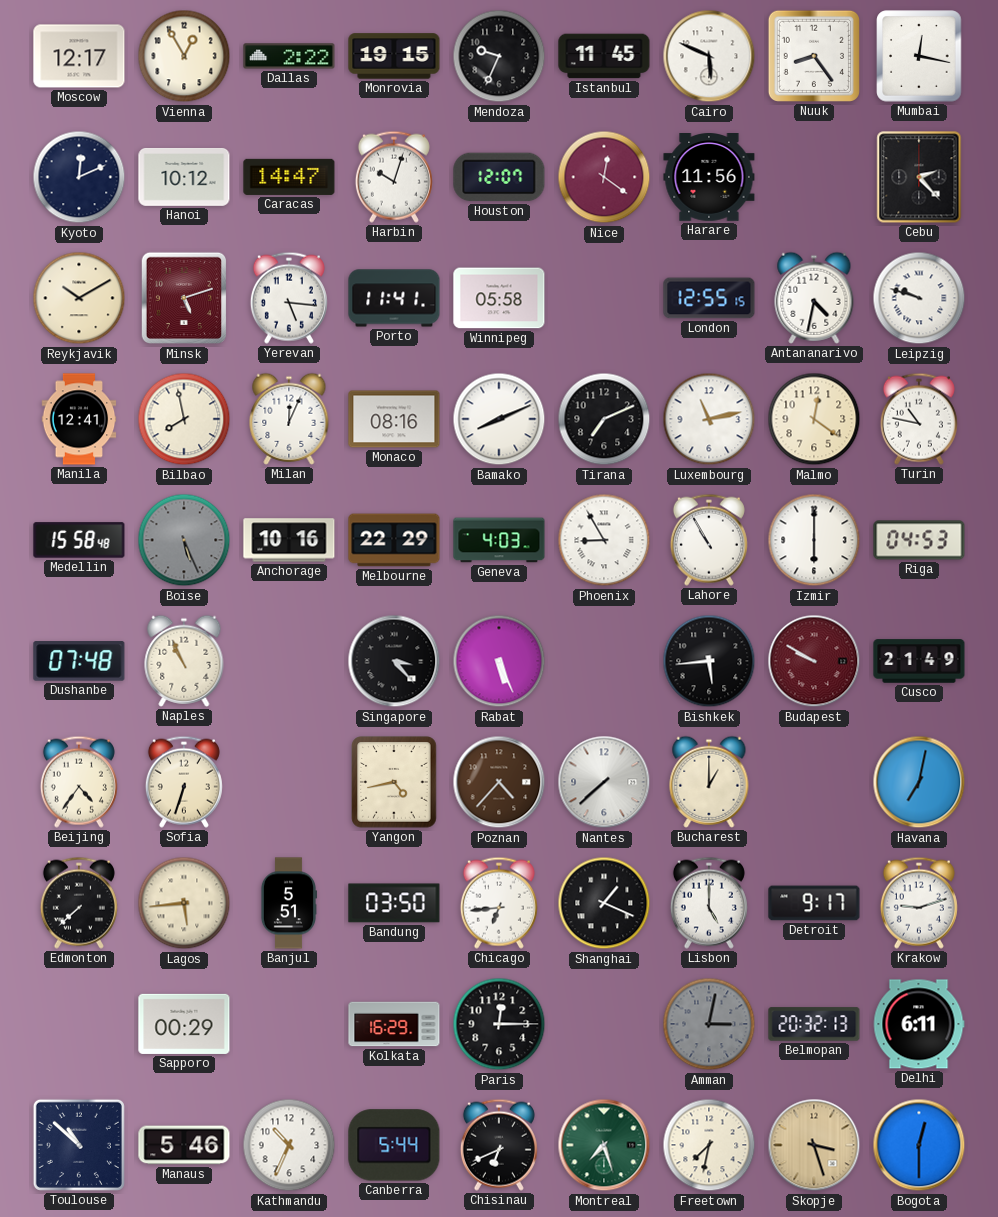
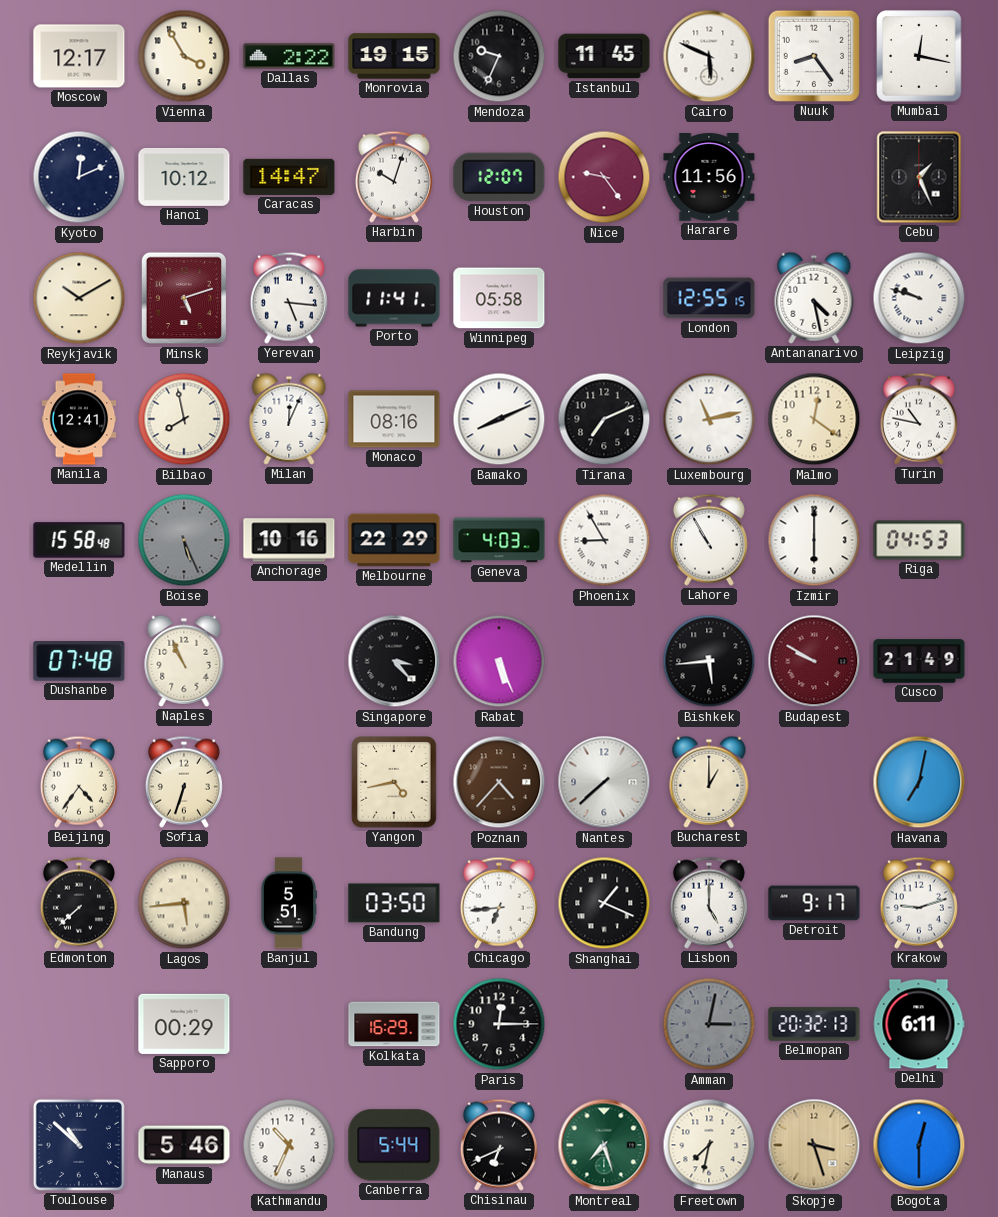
Vienna: 12:55 -> 3:55
Nice: 12:21 -> 9:24
Cebu: 2:23 -> 1:26
Antananarivo: 4:32 -> 4:28
